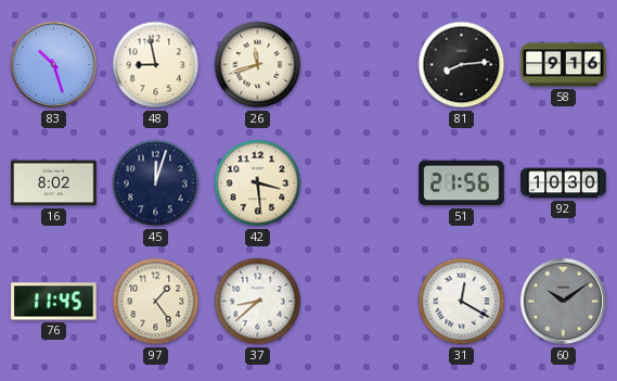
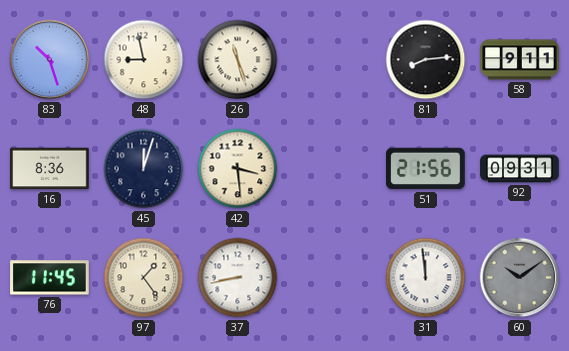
26: 11:42 -> 11:27
58: 9:16 -> 9:11
16: 8:02 -> 8:36
92: 10:30 -> 09:31
37: 8:38 -> 8:43
31: 12:20 -> 11:59
